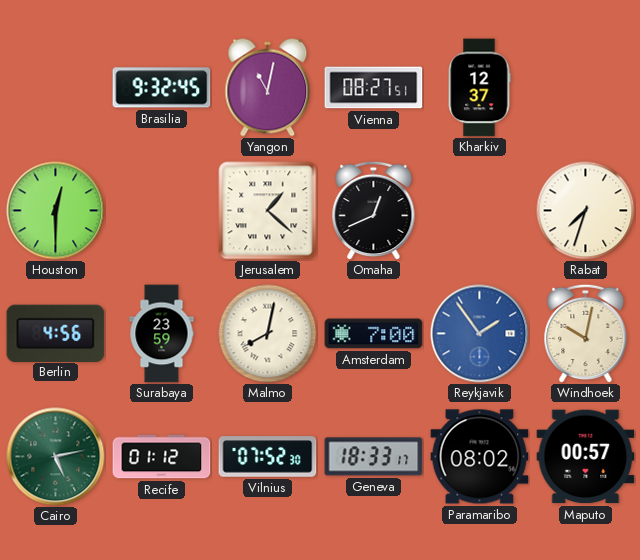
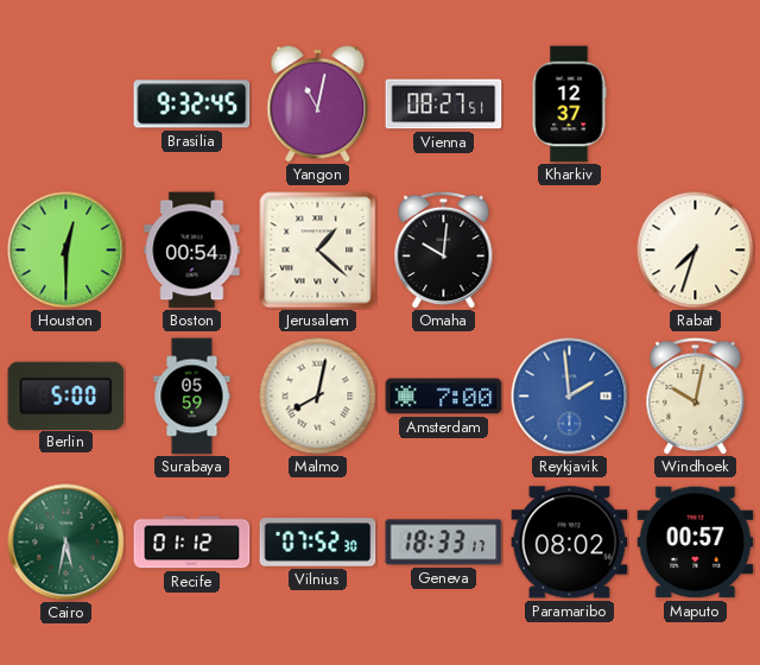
Boston: none -> 00:54
Omaha: 12:41 -> 10:01
Berlin: 4:56 -> 5:00
Surabaya: 23:59 -> 05:59
Reykjavik: 1:54 -> 1:59
Cairo: 5:13 -> 5:32
